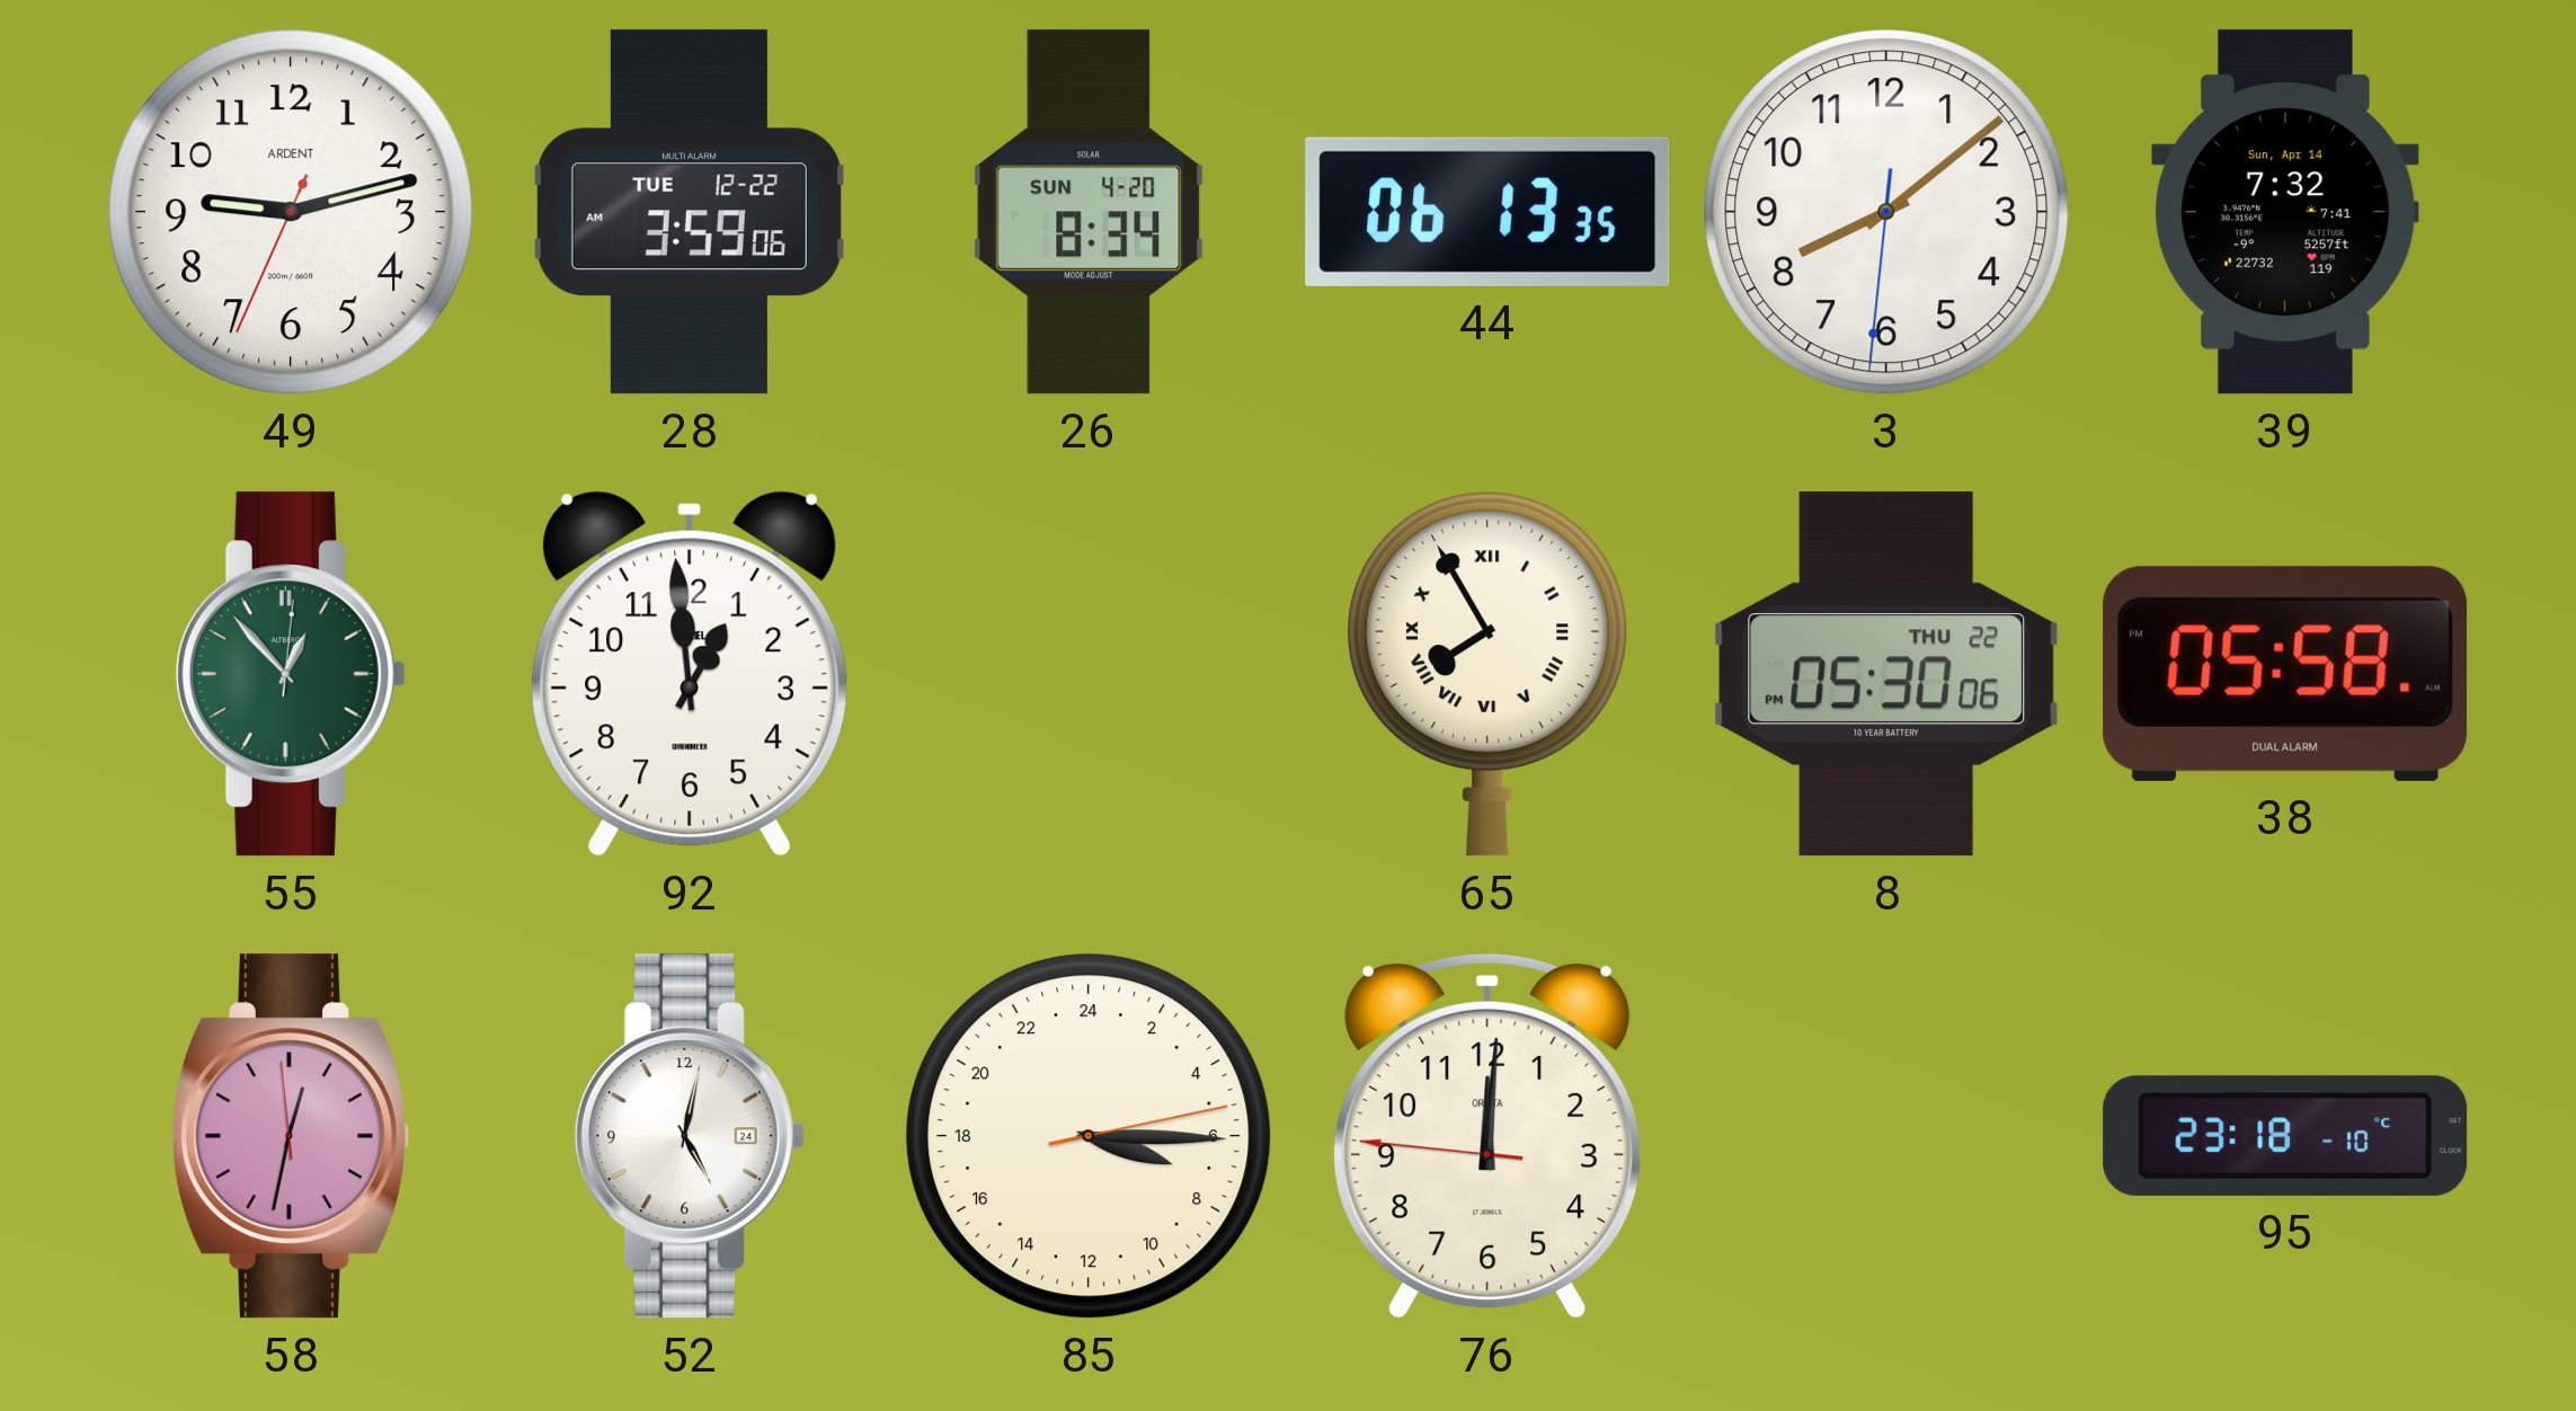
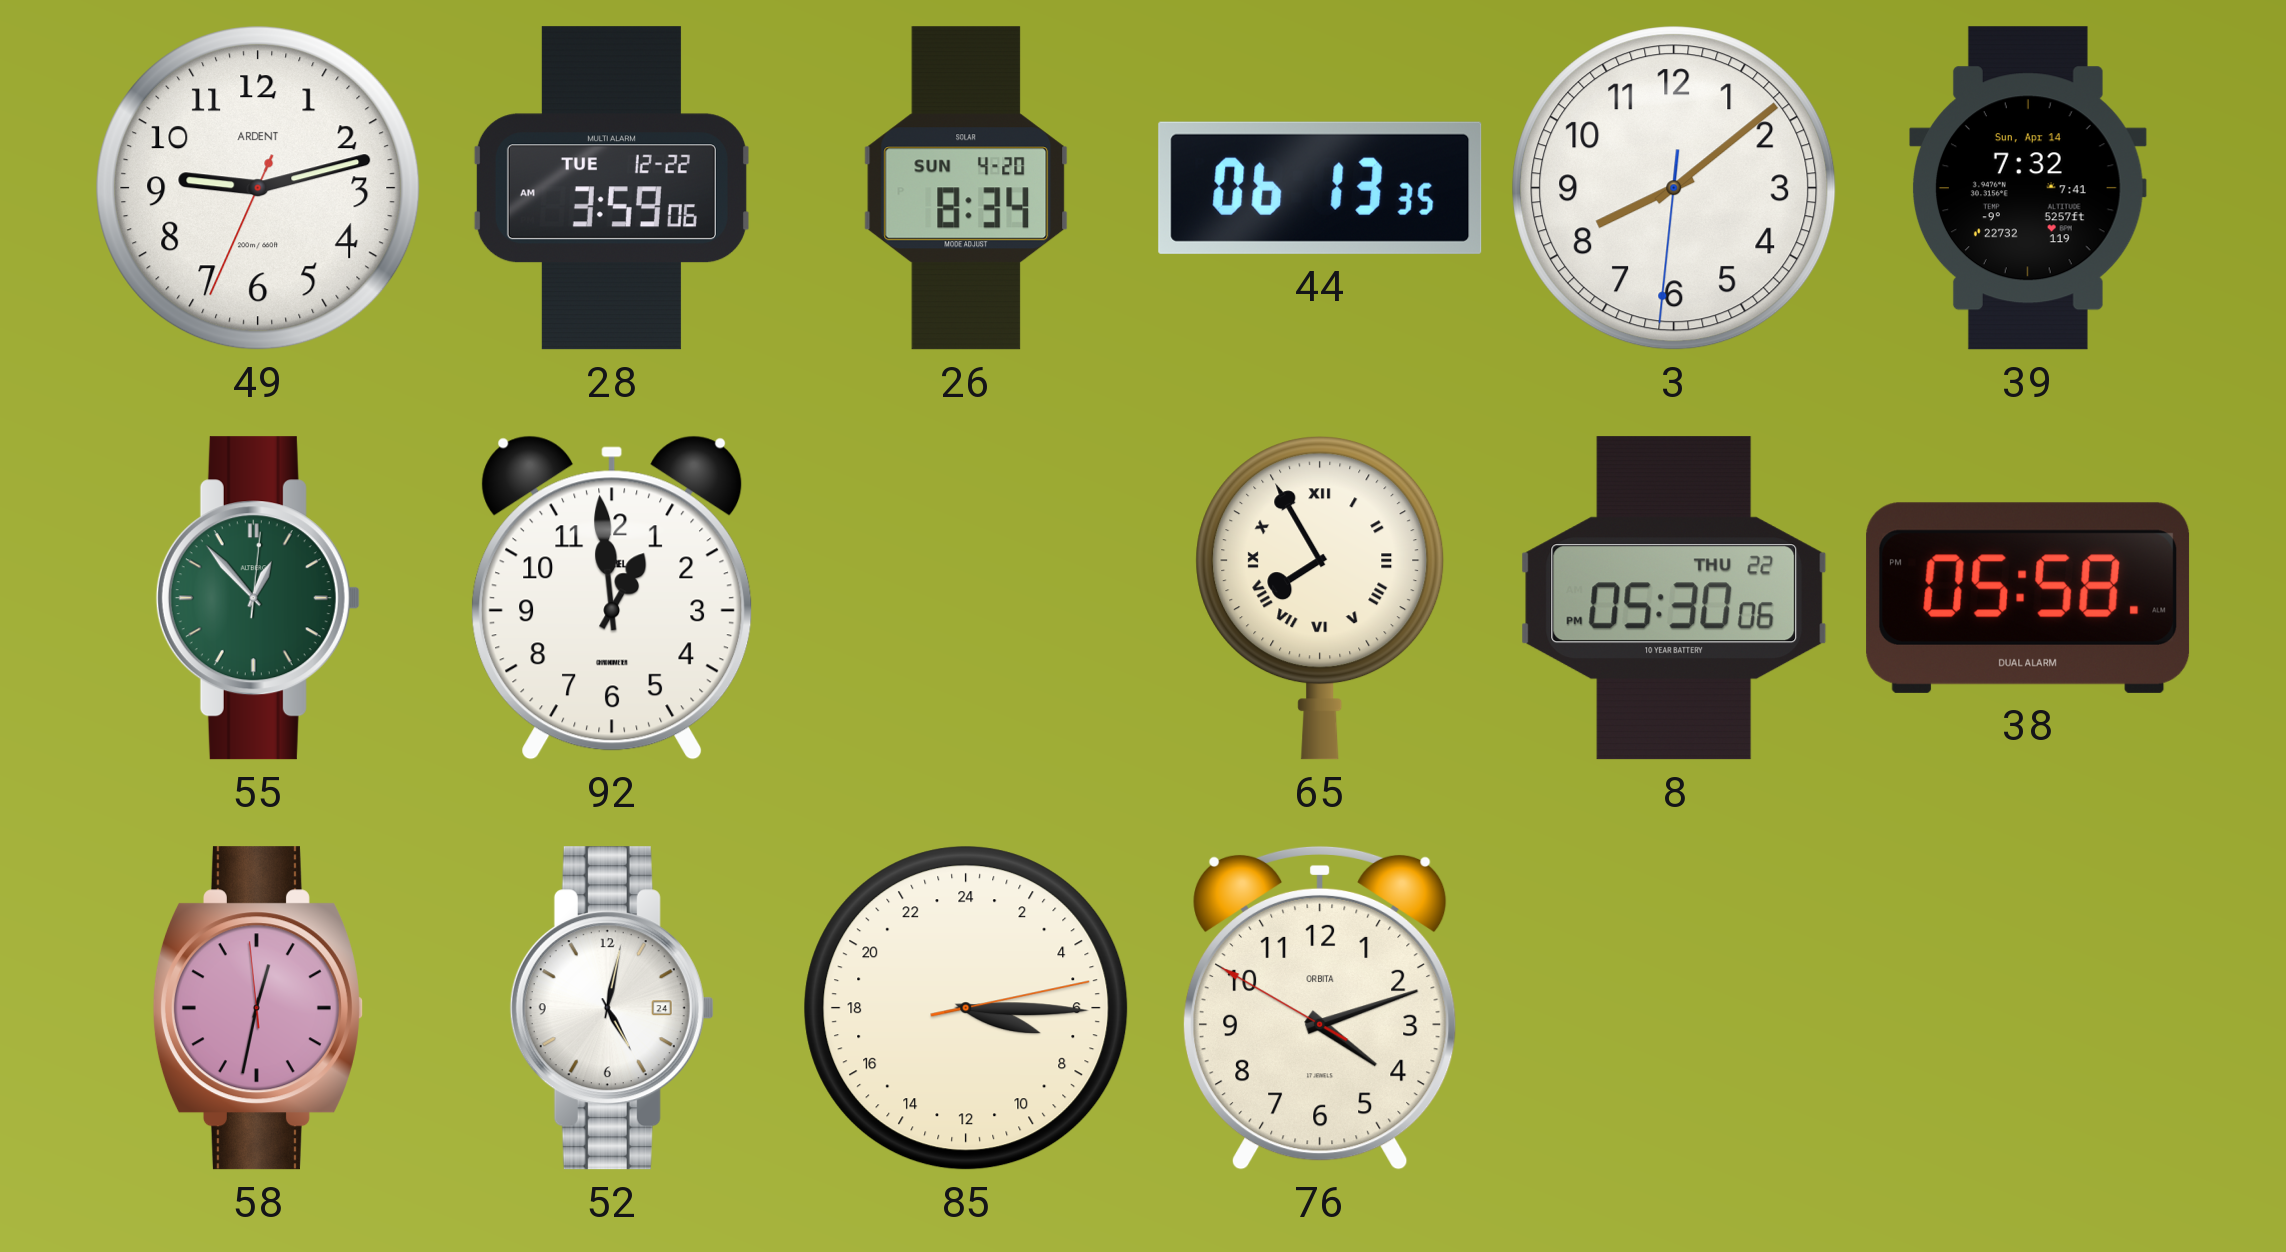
76: 12:00 -> 4:11
95: 23:18 -> none
